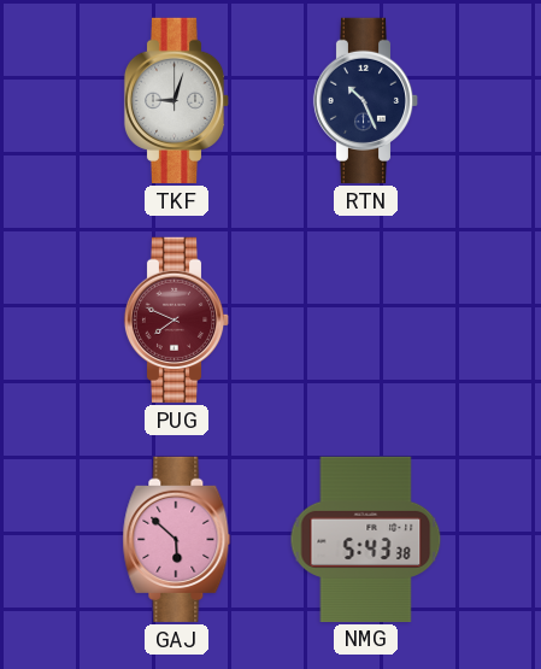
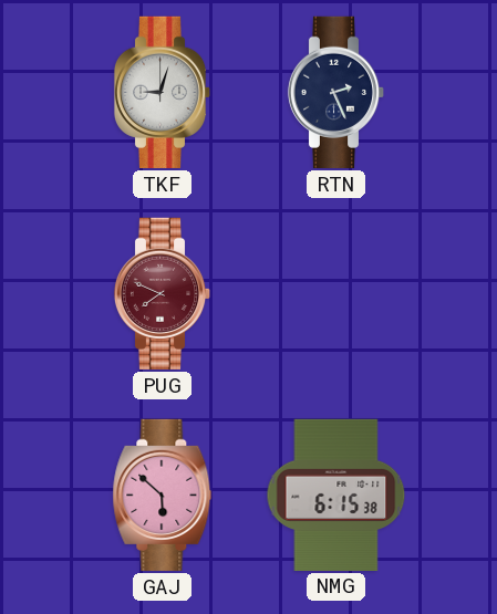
RTN: 10:26 -> 2:26
NMG: 5:43 -> 6:15
